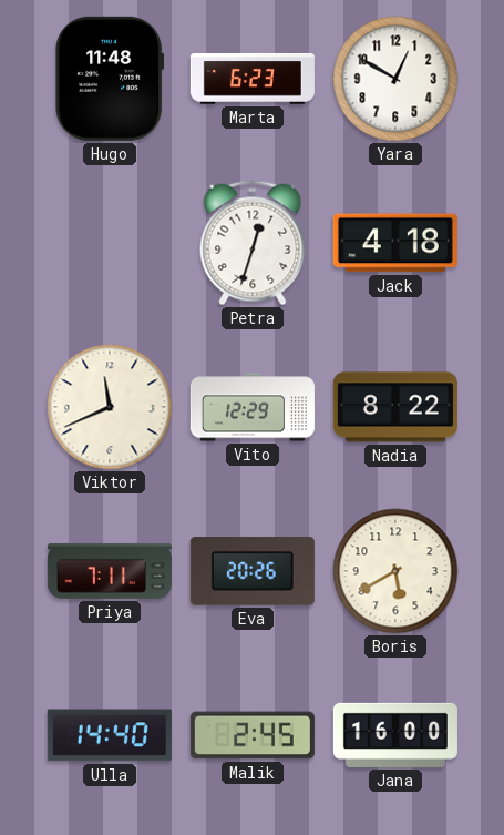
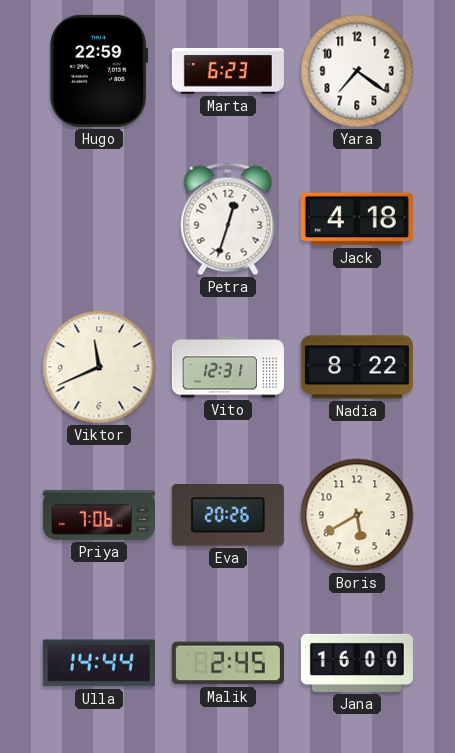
Hugo: 11:48 -> 22:59
Yara: 12:50 -> 7:21
Vito: 12:29 -> 12:31
Priya: 7:11 -> 7:06
Ulla: 14:40 -> 14:44
